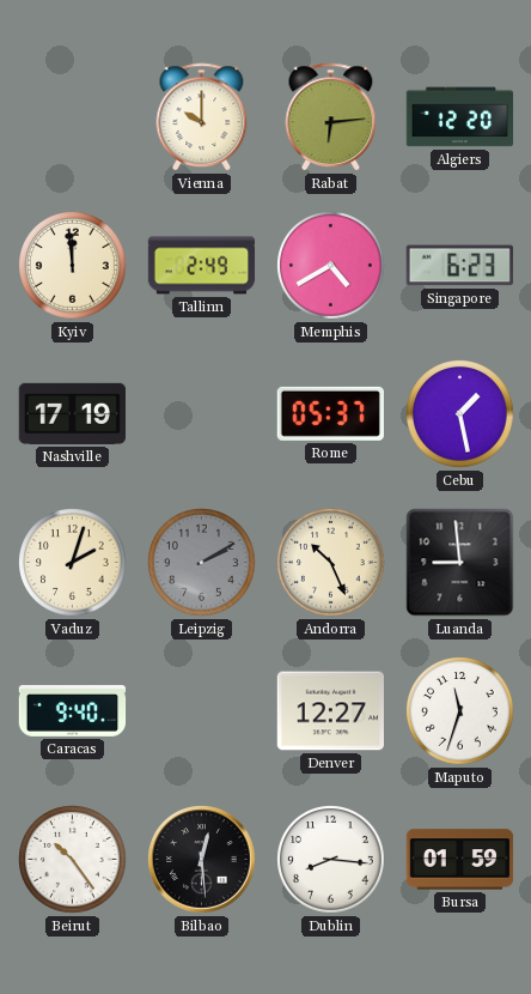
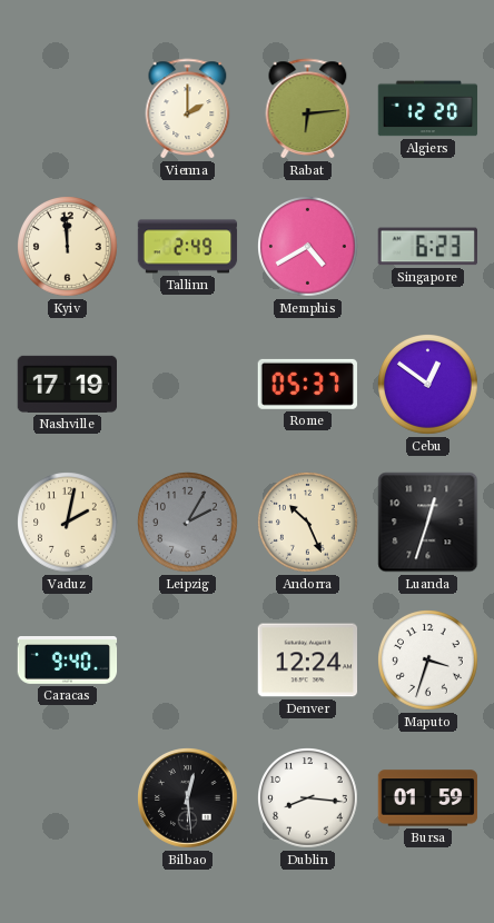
Vienna: 10:00 -> 2:00
Cebu: 1:28 -> 12:51
Vaduz: 2:03 -> 2:02
Leipzig: 2:10 -> 2:05
Luanda: 8:59 -> 12:33
Denver: 12:27 -> 12:24
Maputo: 11:33 -> 3:33
Beirut: 10:24 -> none
